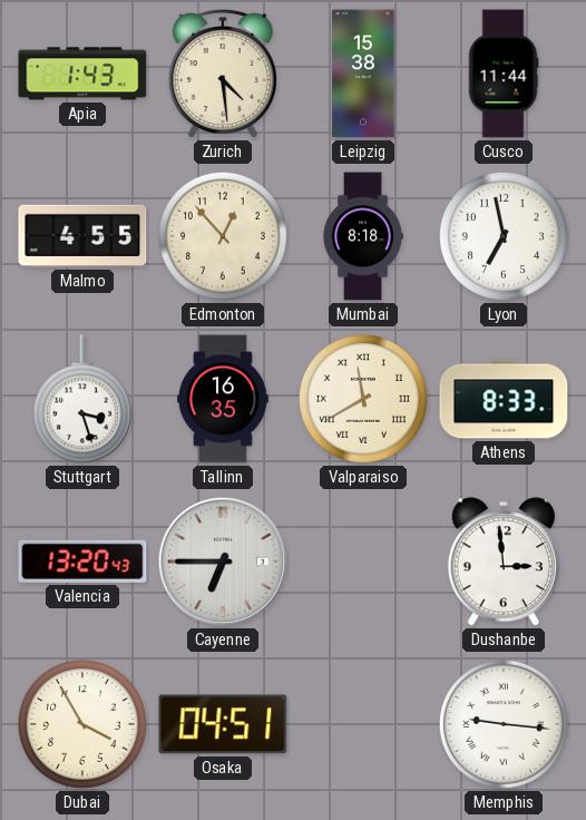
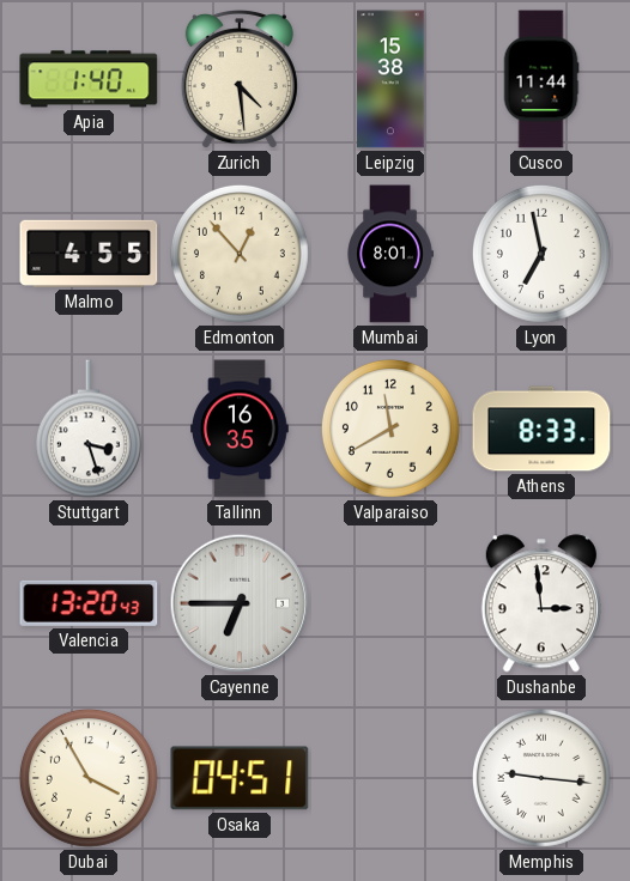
Apia: 1:43 -> 1:40
Mumbai: 8:18 -> 8:01
Valparaiso numerals: Roman -> Arabic
